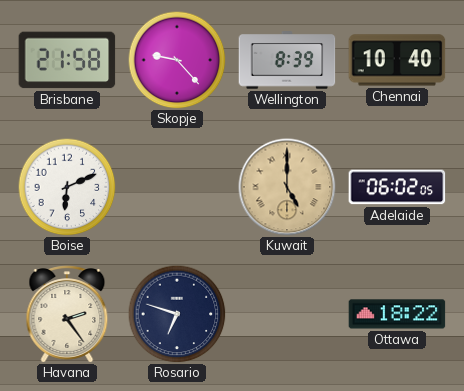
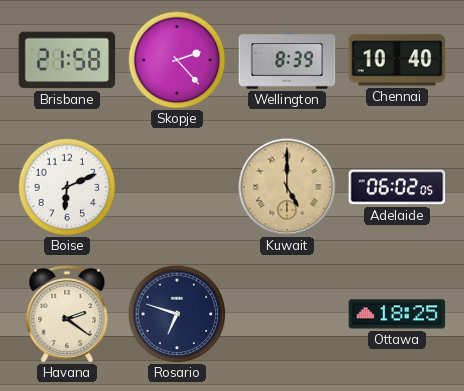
Skopje: 9:23 -> 2:23
Havana: 2:24 -> 2:21
Ottawa: 18:22 -> 18:25
